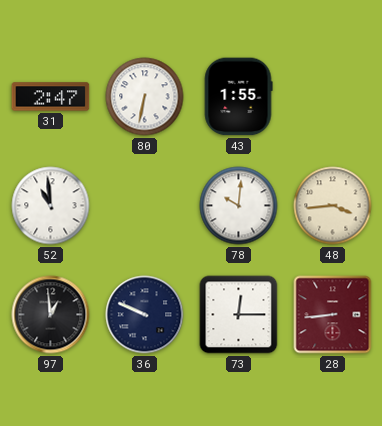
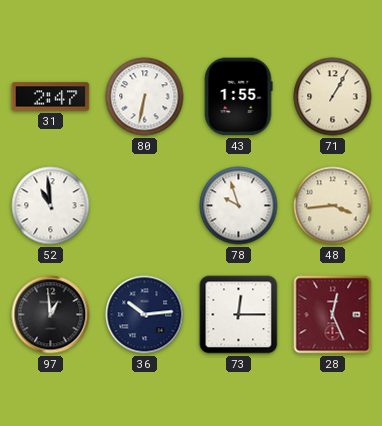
71: none -> 1:05
78: 10:01 -> 9:57
36: 9:49 -> 10:14
28: 8:44 -> 12:26
